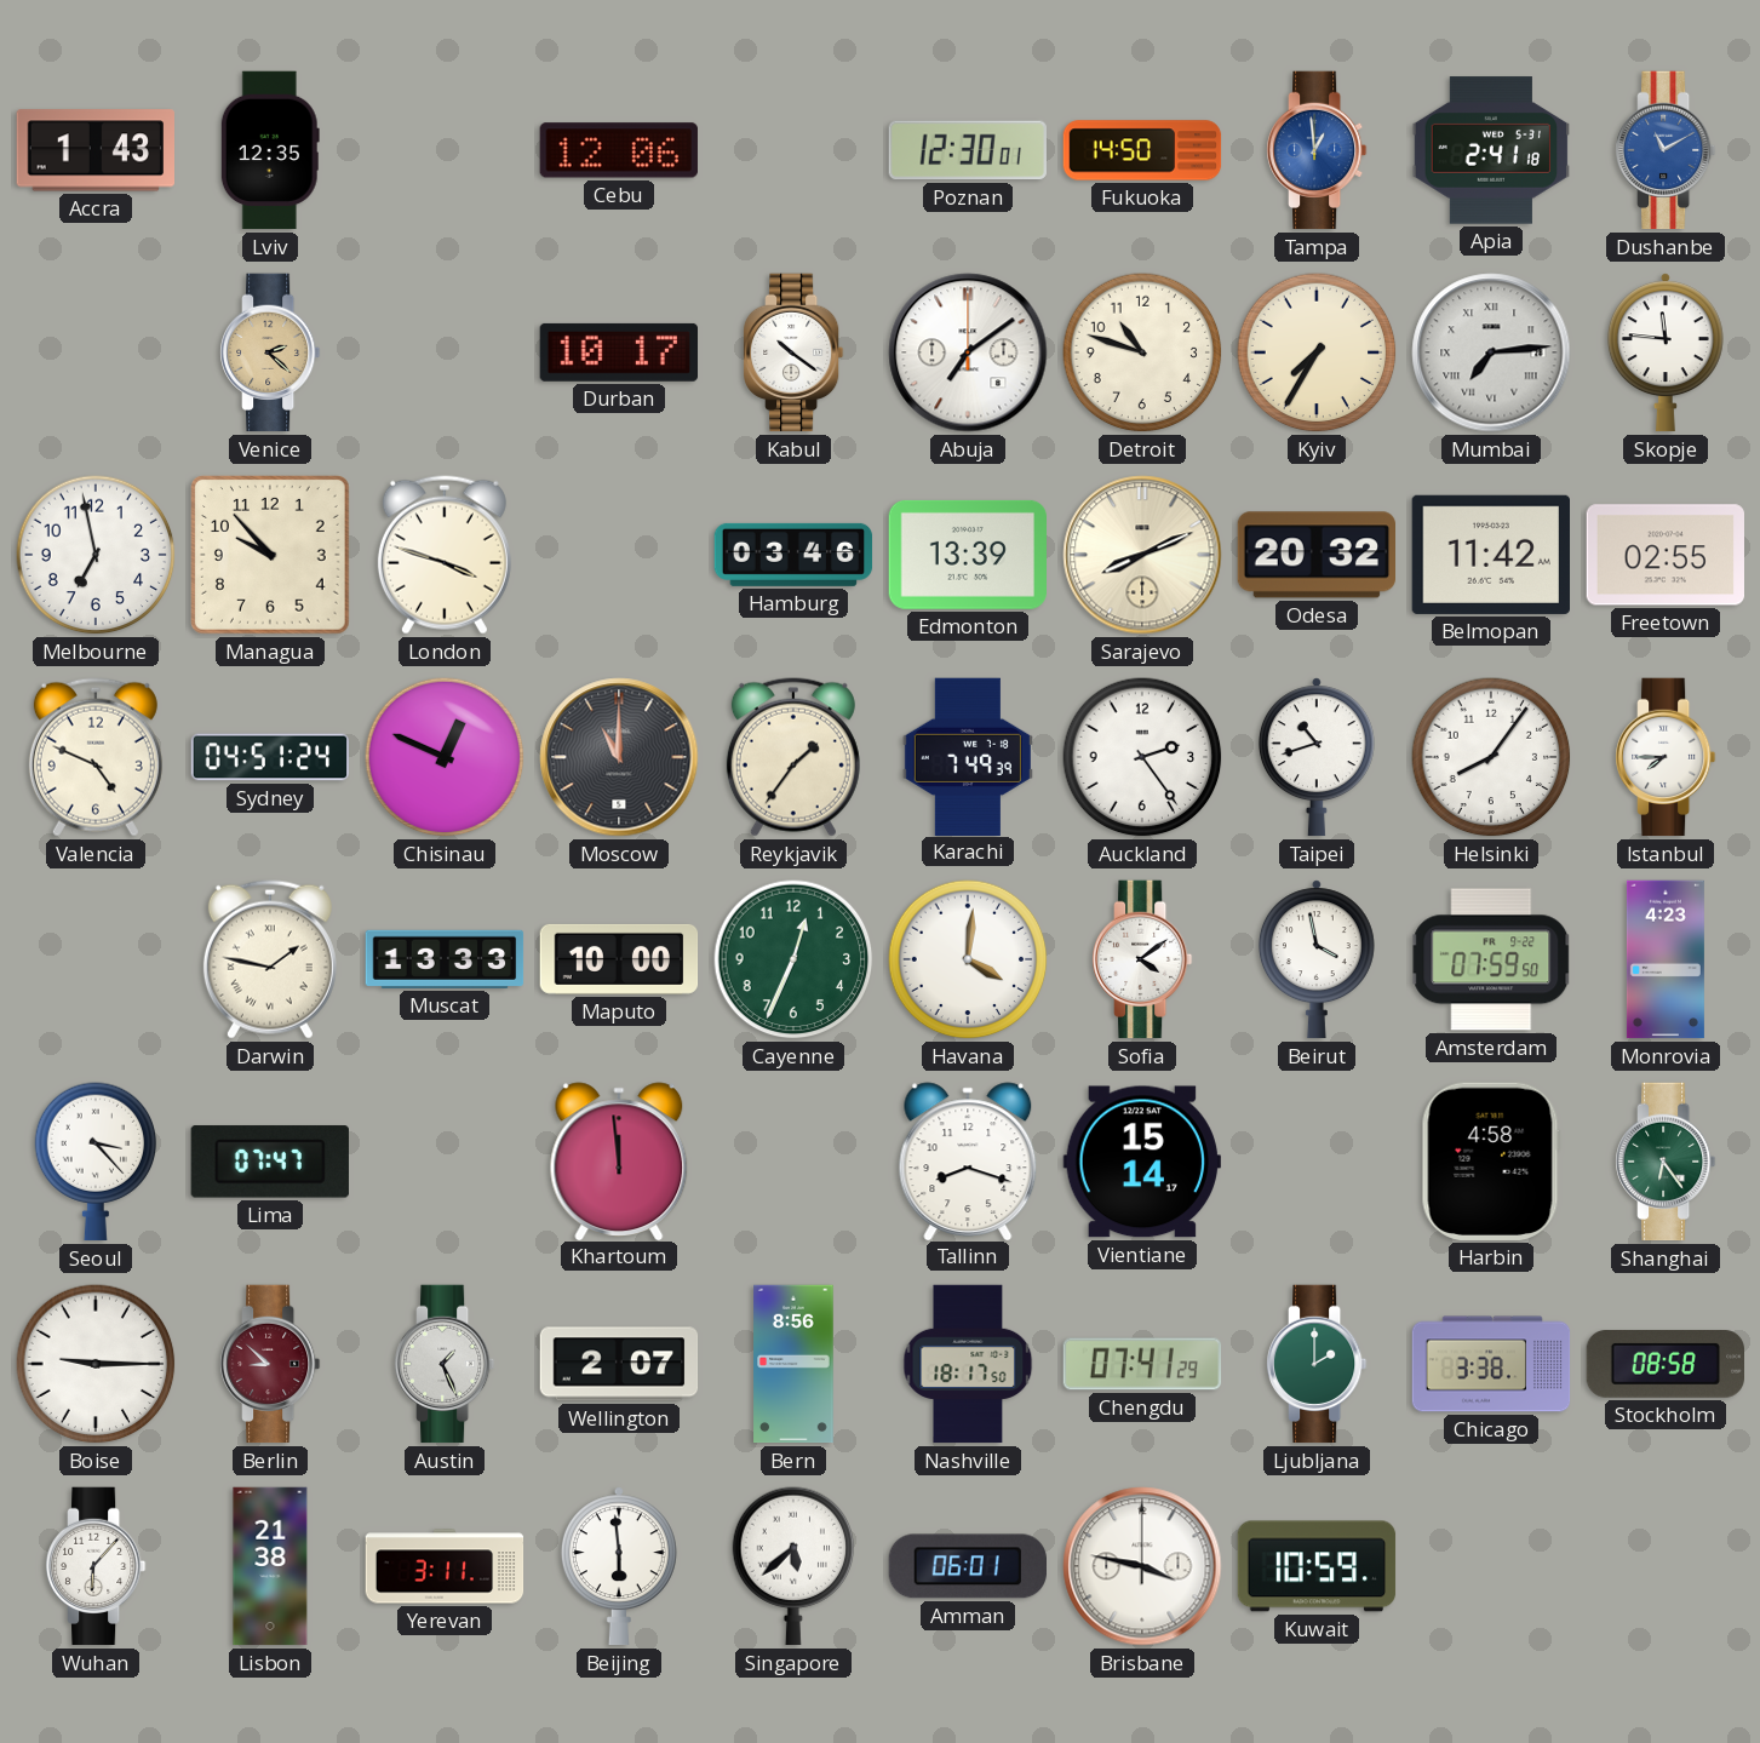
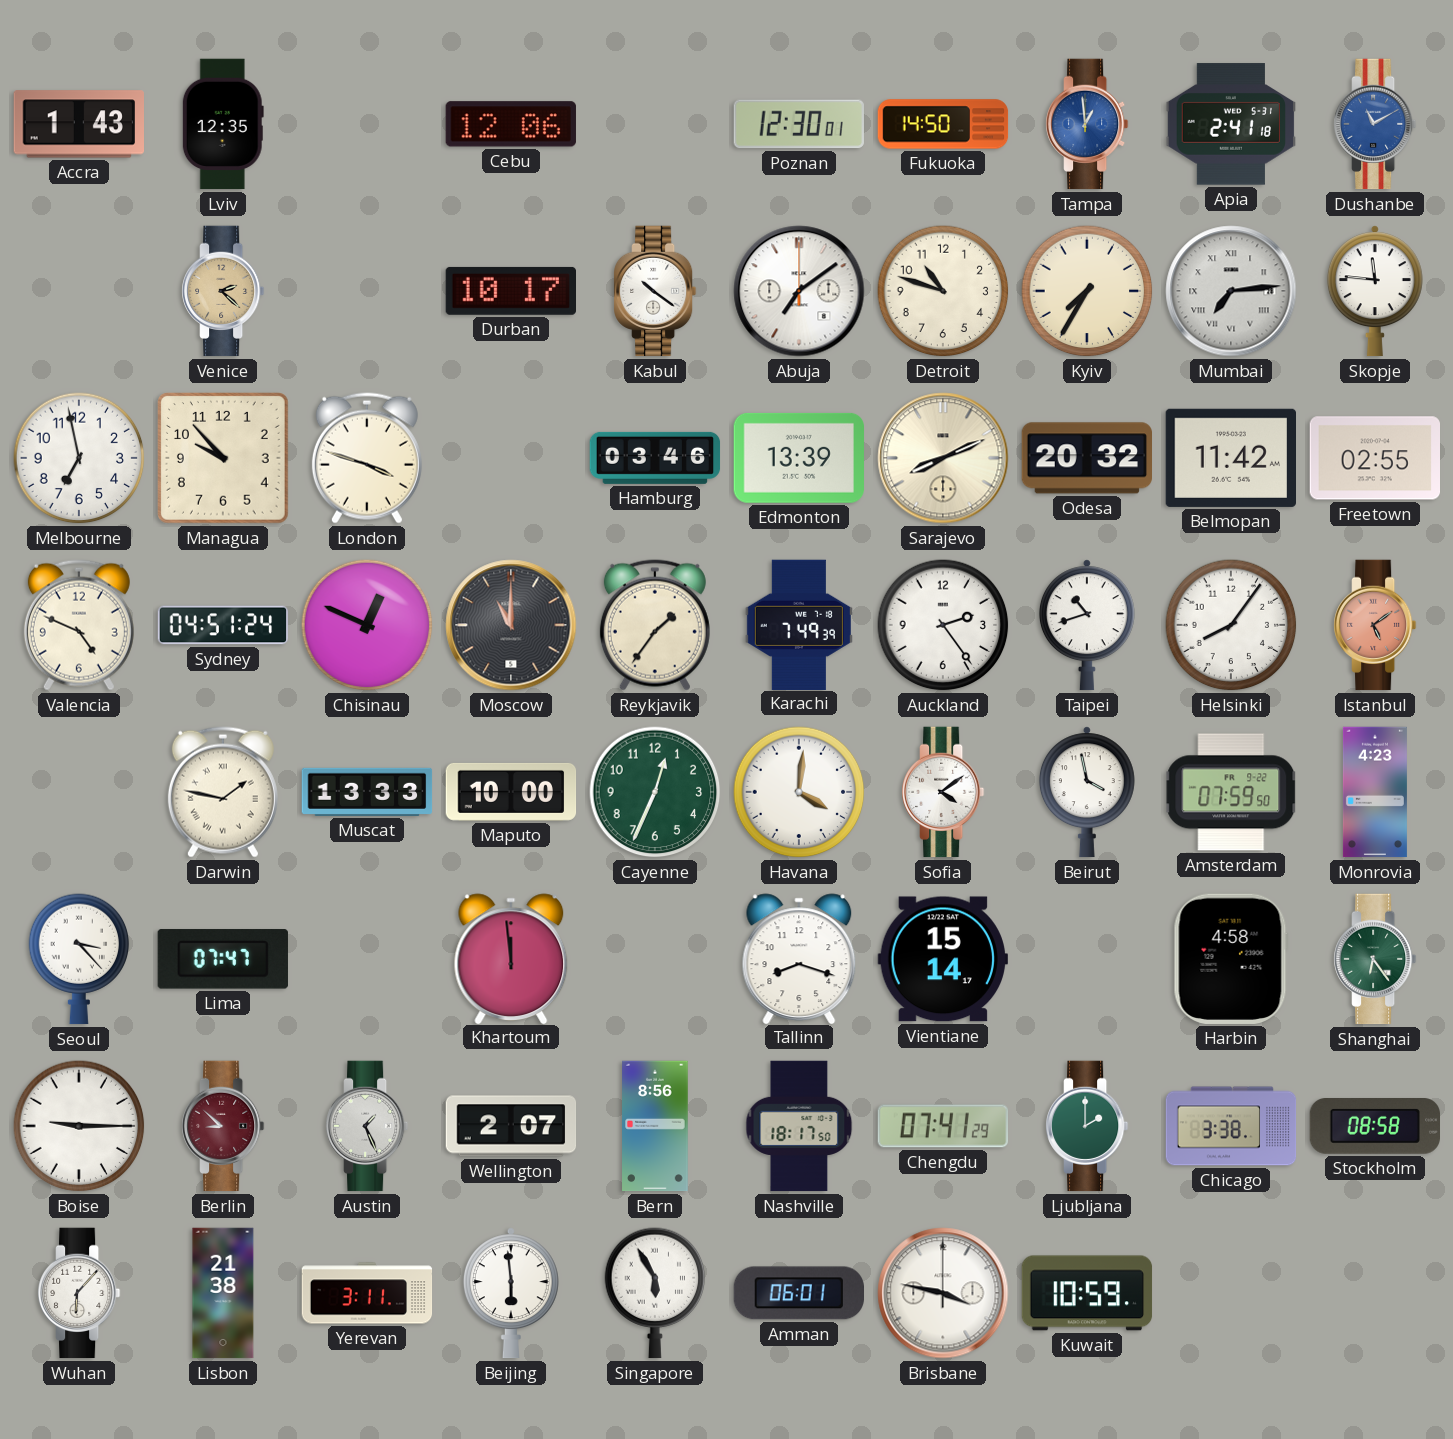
Istanbul: 7:45 -> 5:09
Istanbul dial: white -> salmon
Singapore: 5:38 -> 5:55
